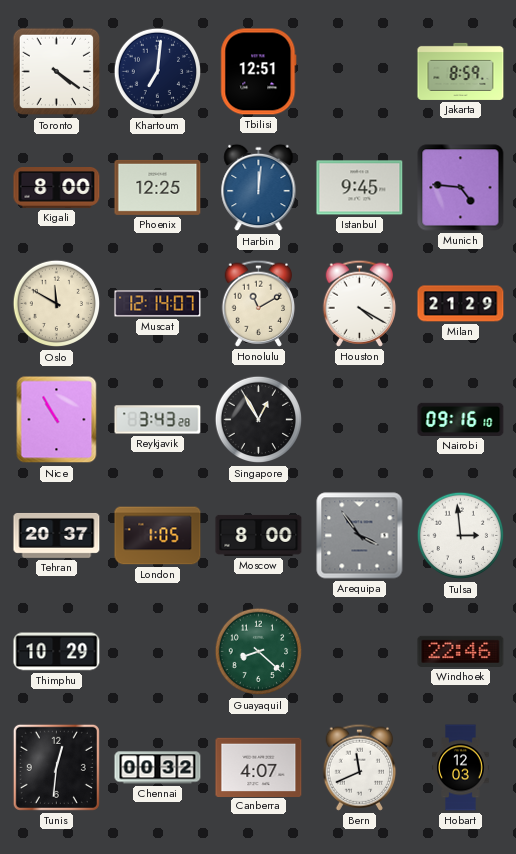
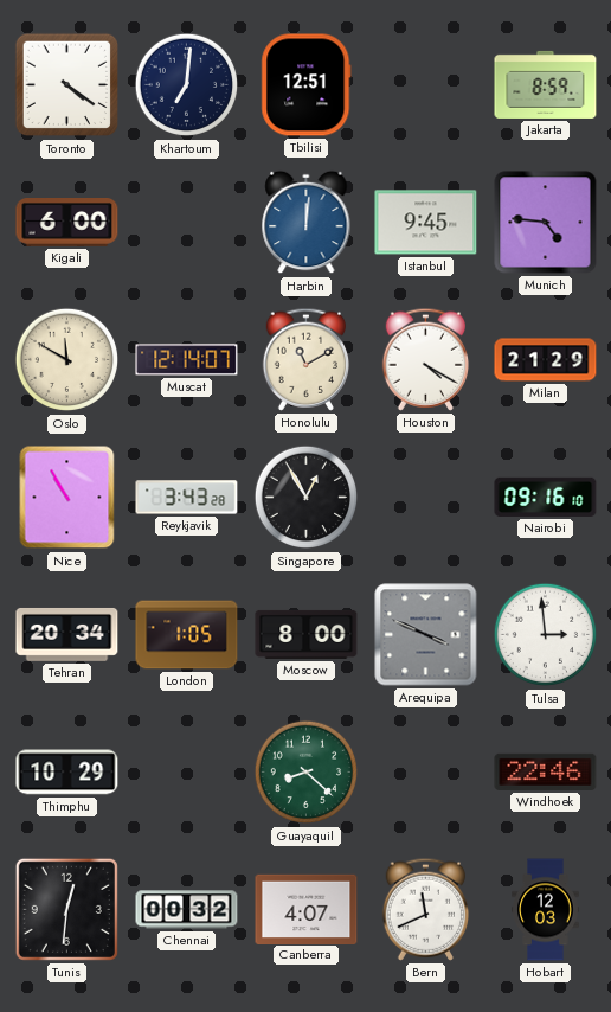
Kigali: 8:00 -> 6:00
Phoenix: 12:25 -> none
Tehran: 20:37 -> 20:34
Arequipa: 3:54 -> 3:49
